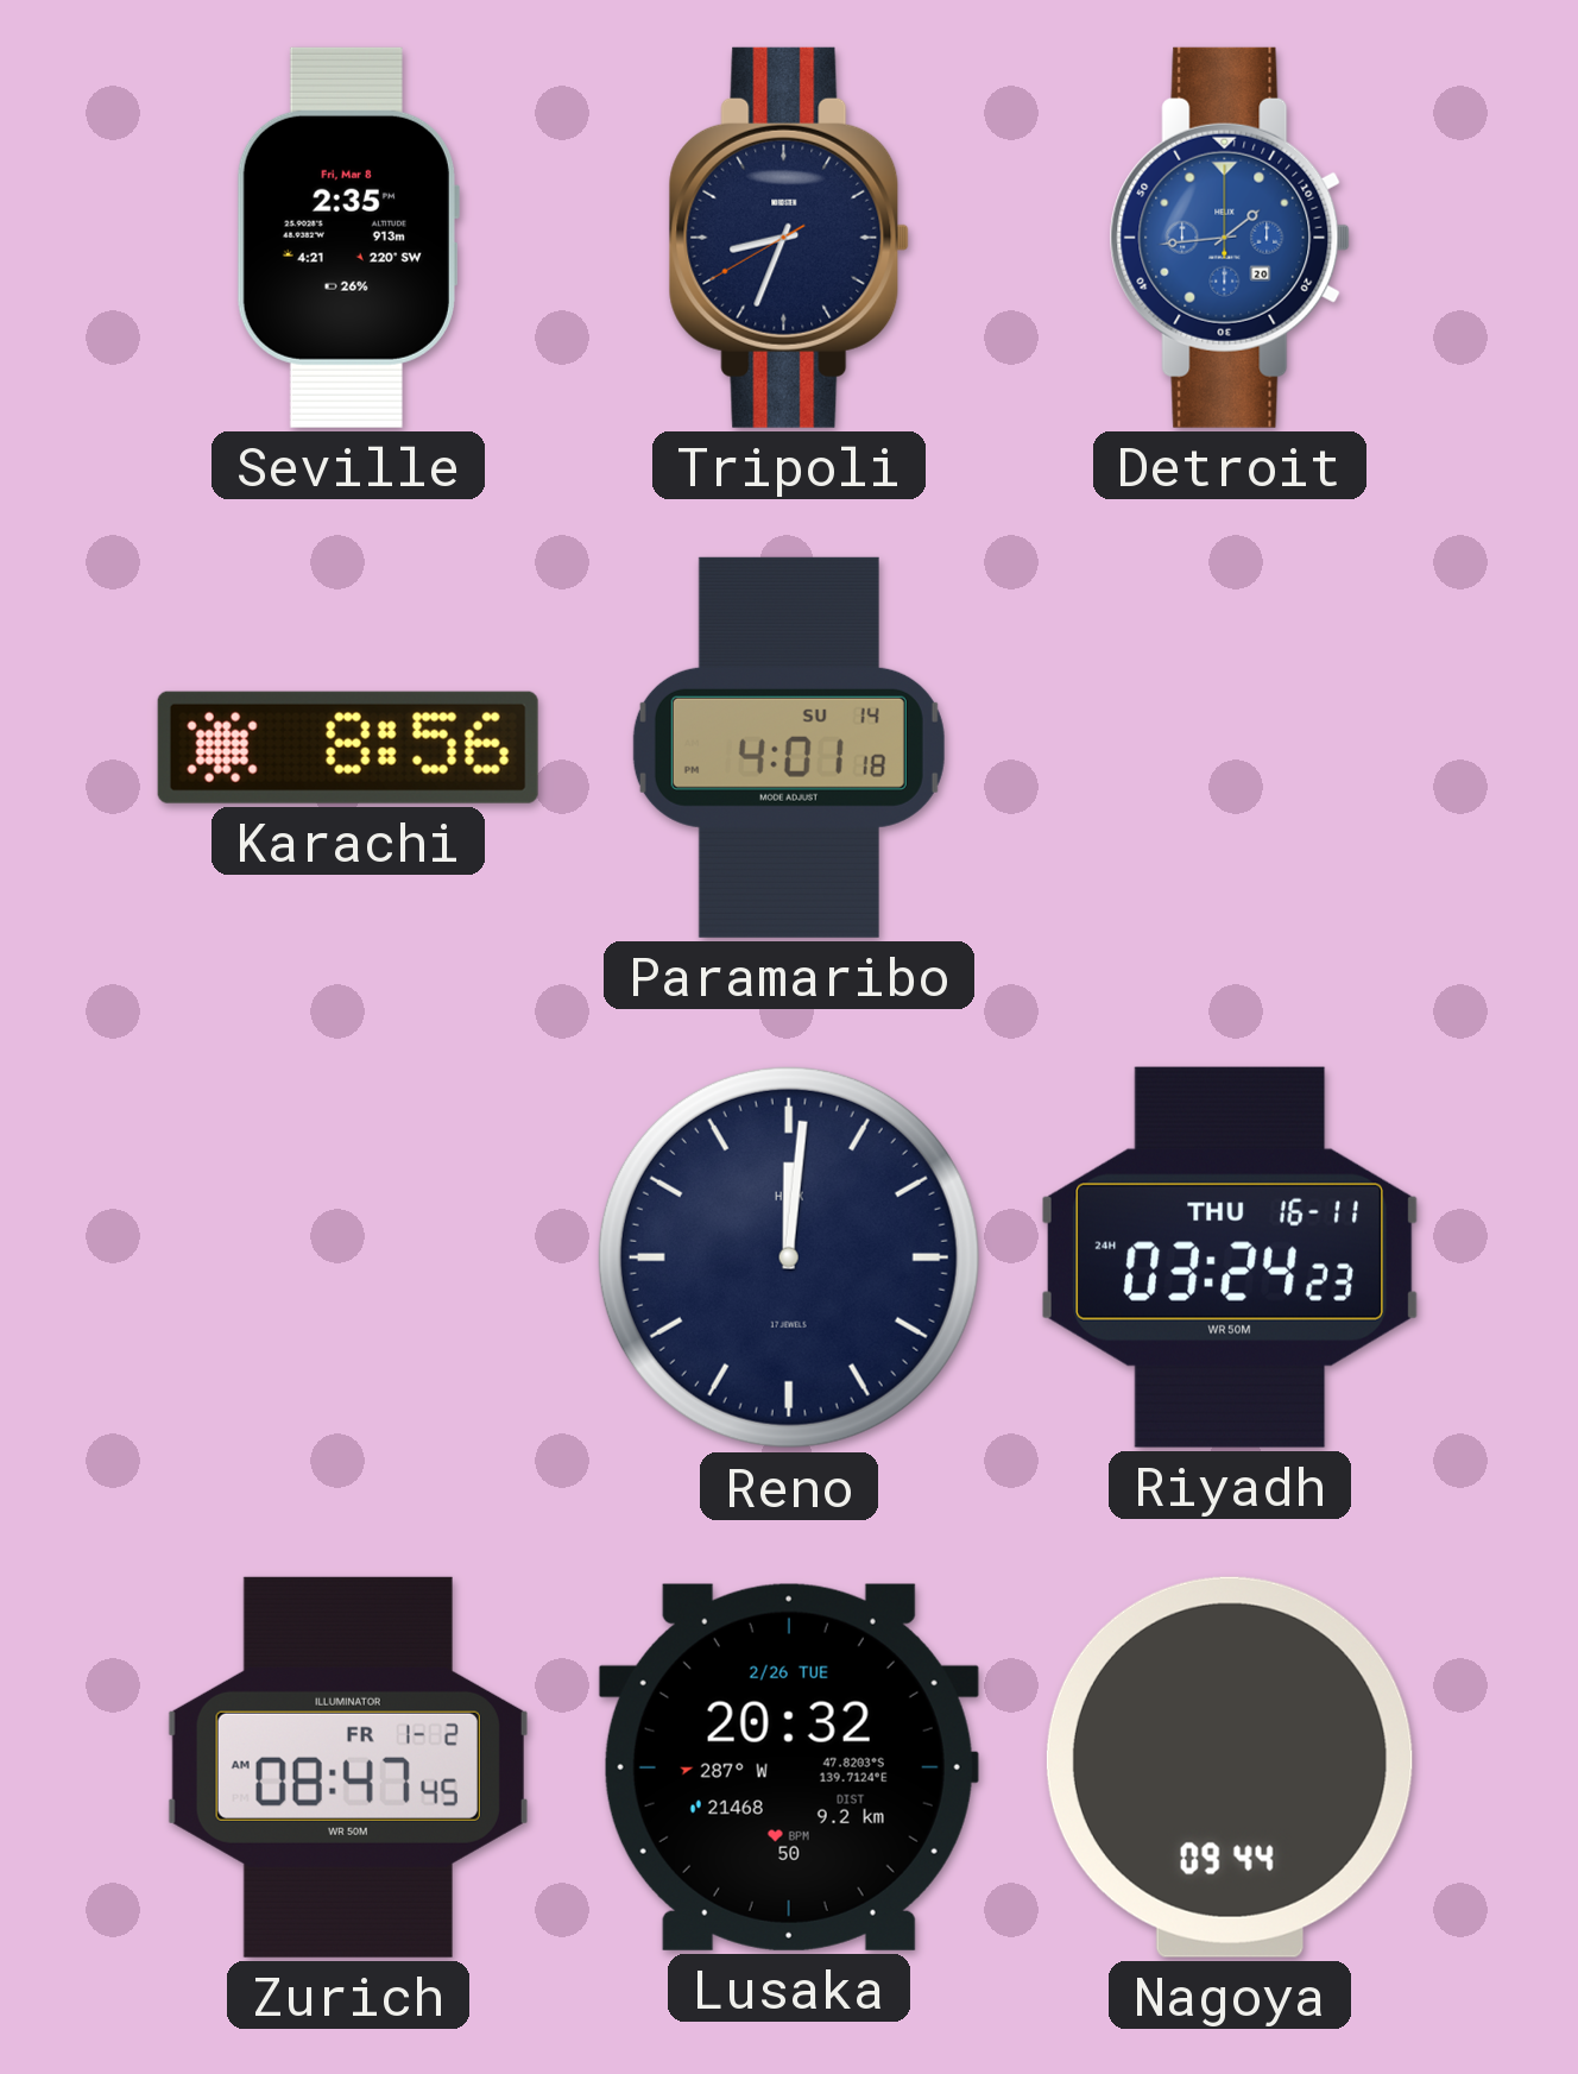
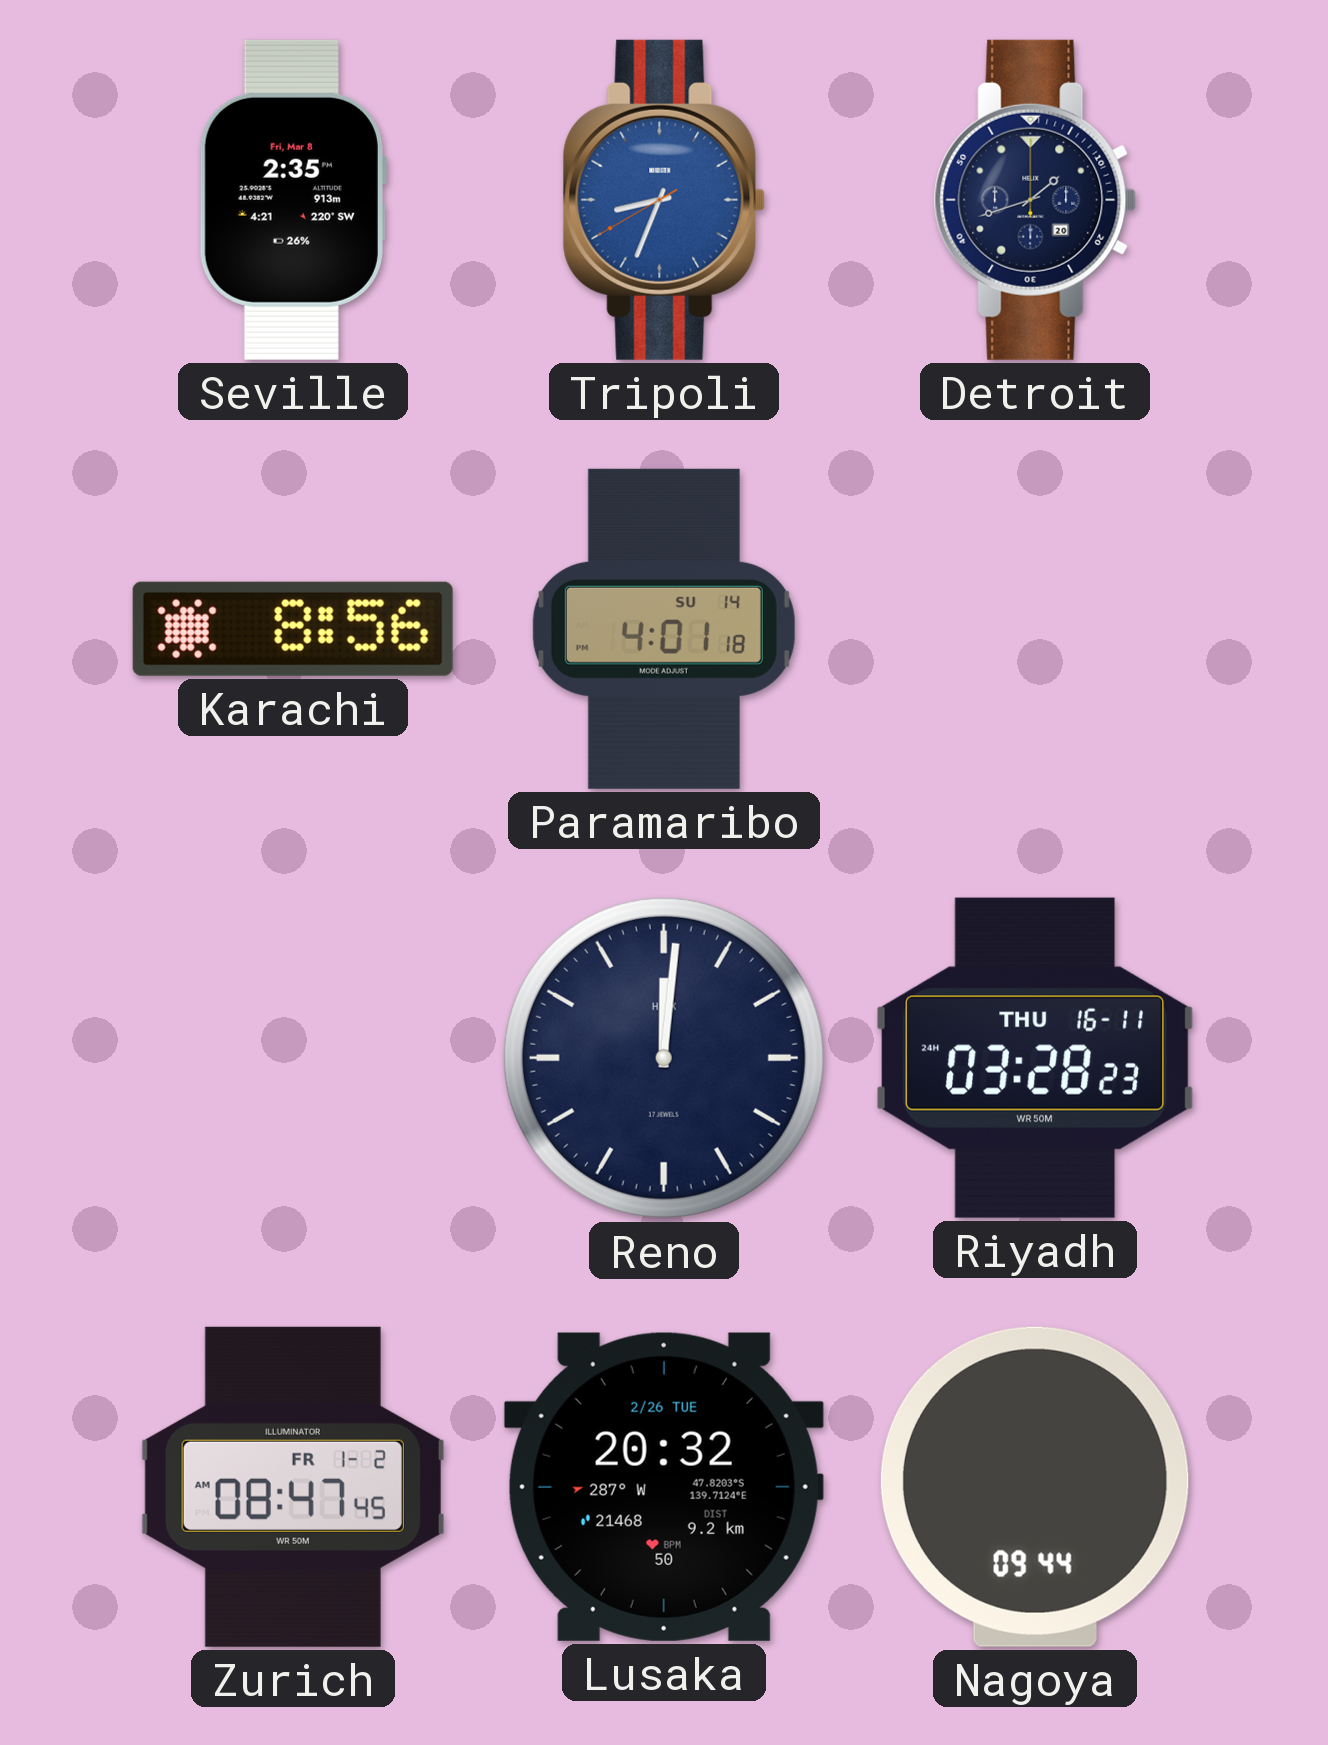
Tripoli dial: navy -> blue
Detroit: 1:44 -> 1:42
Detroit dial: blue -> navy
Riyadh: 03:24 -> 03:28
